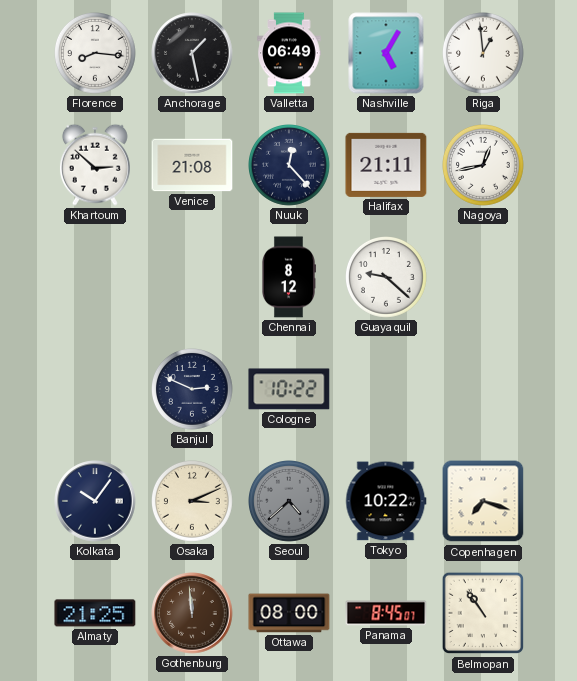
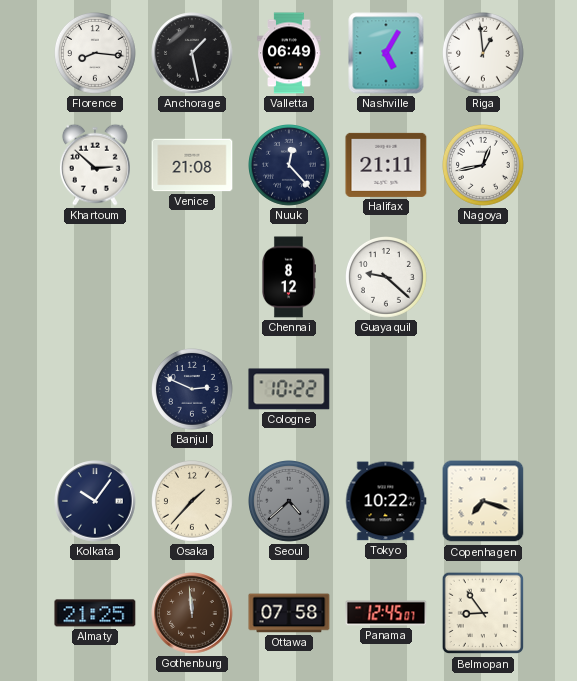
Osaka: 3:11 -> 1:37
Ottawa: 08:00 -> 07:58
Panama: 8:45 -> 12:45
Belmopan: 10:54 -> 8:54
